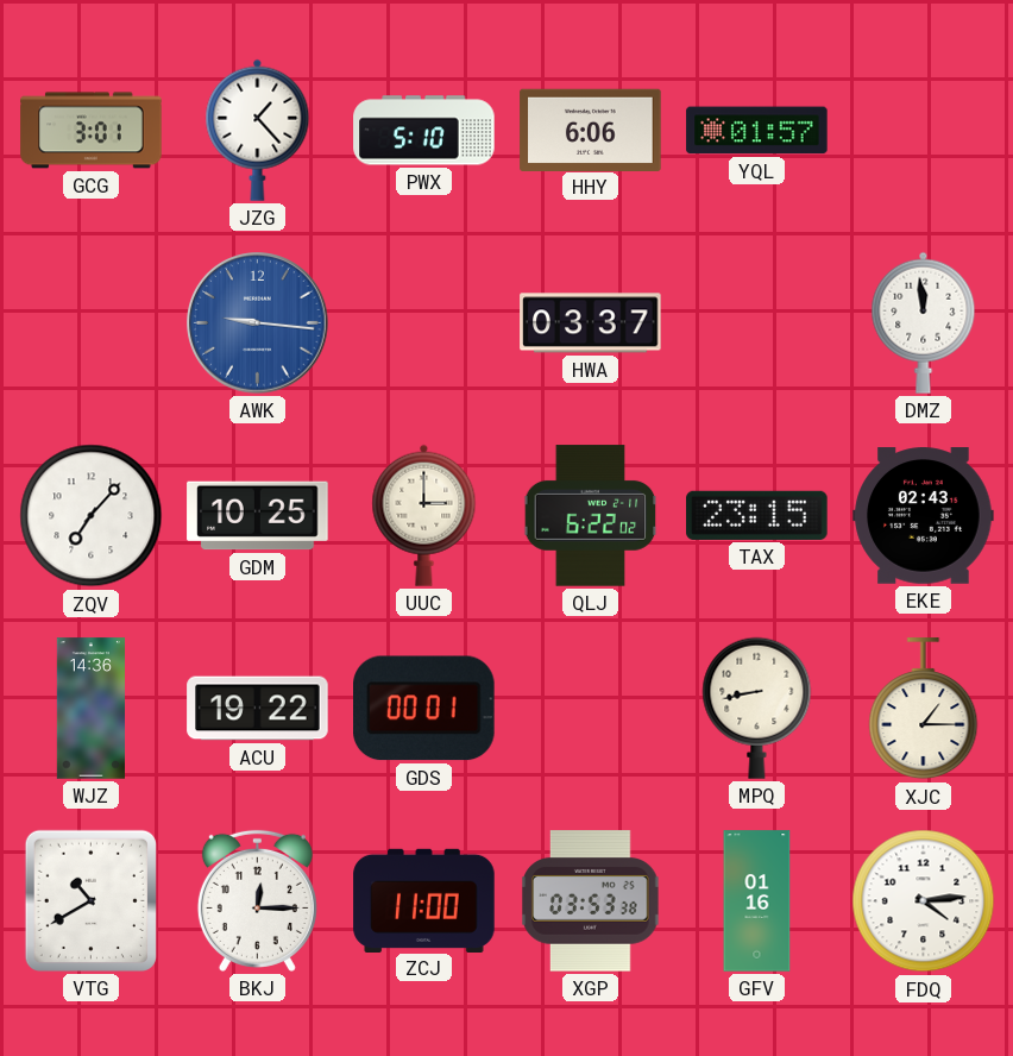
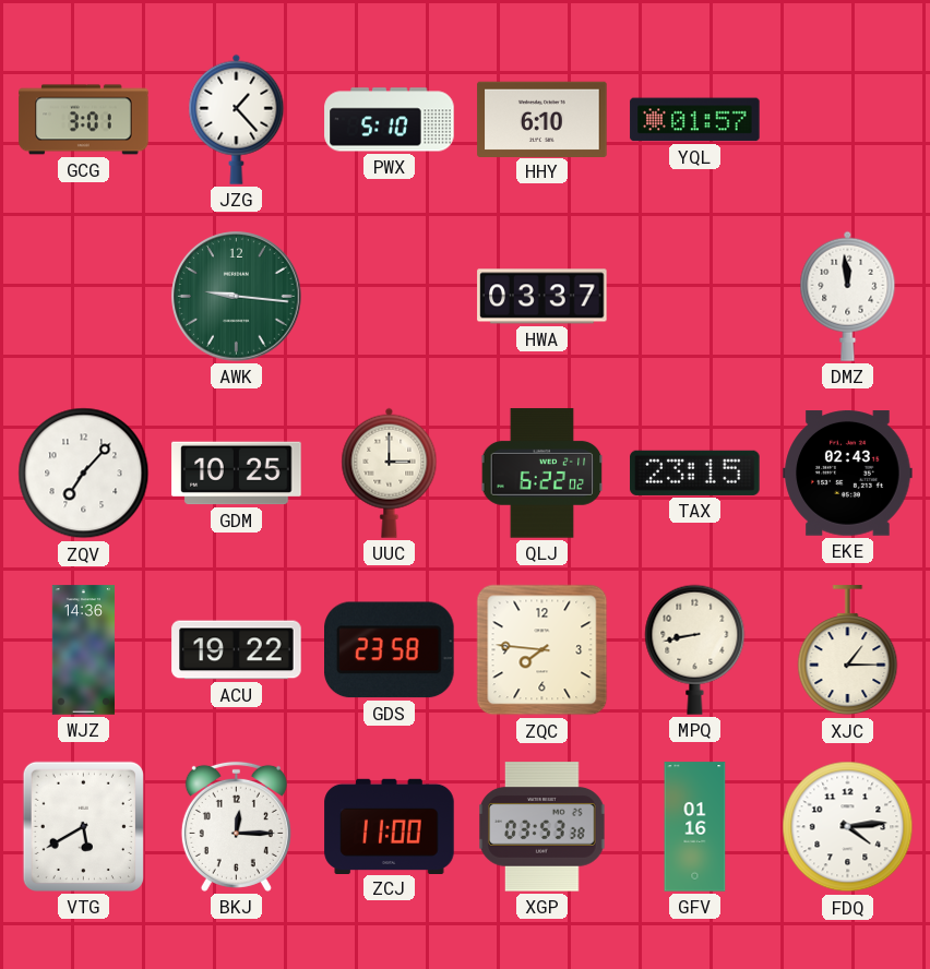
HHY: 6:06 -> 6:10
AWK dial: blue -> green
GDS: 00:01 -> 23:58
ZQC: none -> 7:46
VTG: 10:40 -> 5:40
